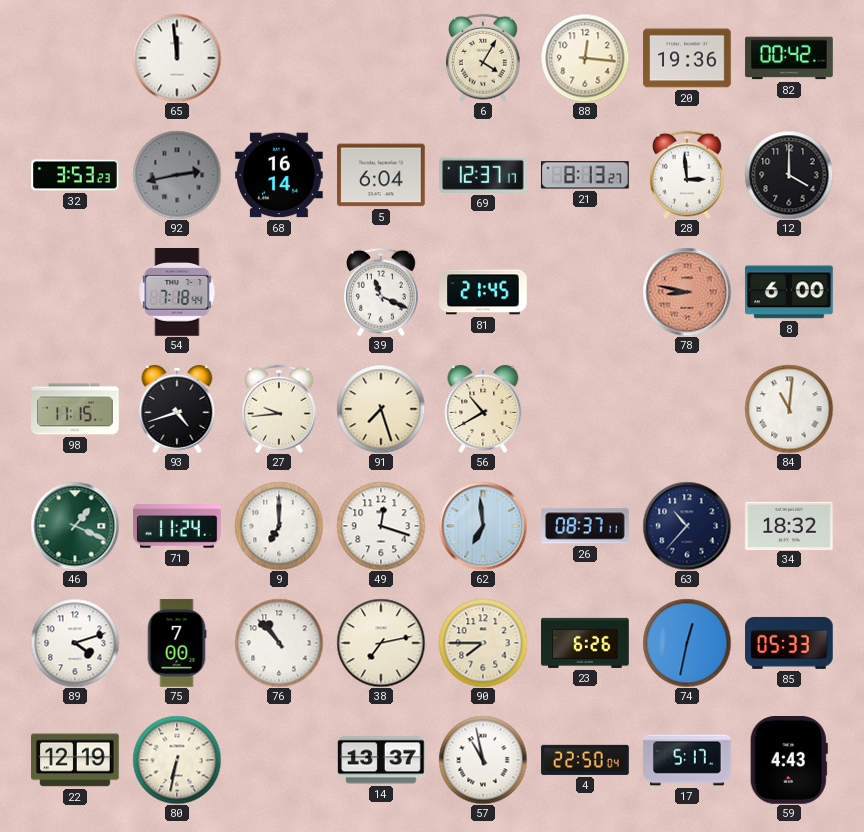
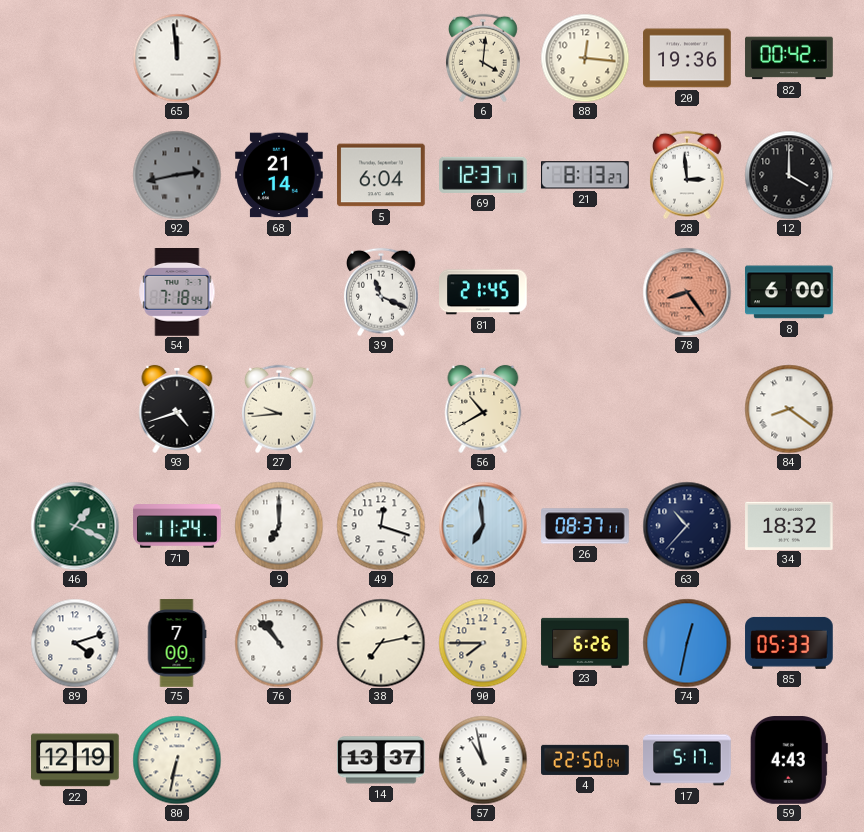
6: 4:05 -> 4:01
32: 3:53 -> none
68: 16:14 -> 21:14
78: 8:47 -> 8:24
98: 11:15 -> none
91: 7:27 -> none
84: 11:01 -> 8:21
